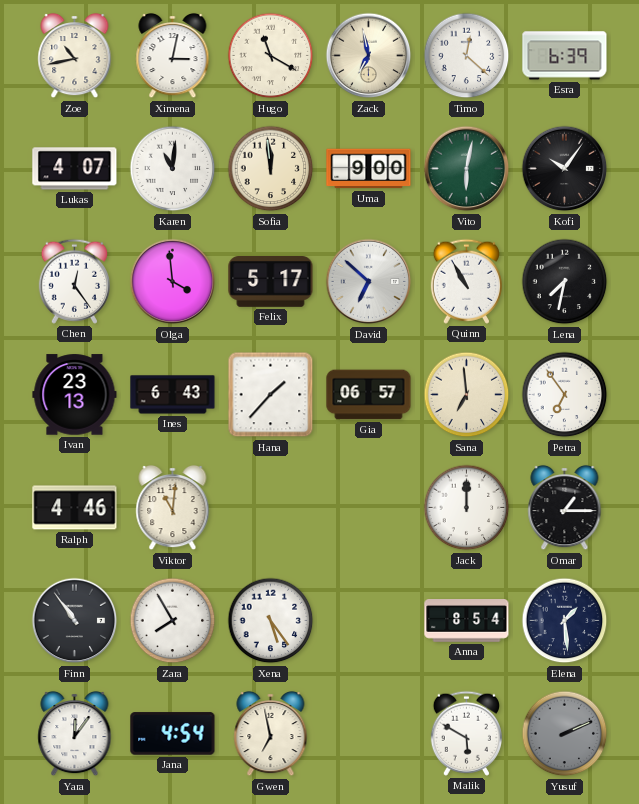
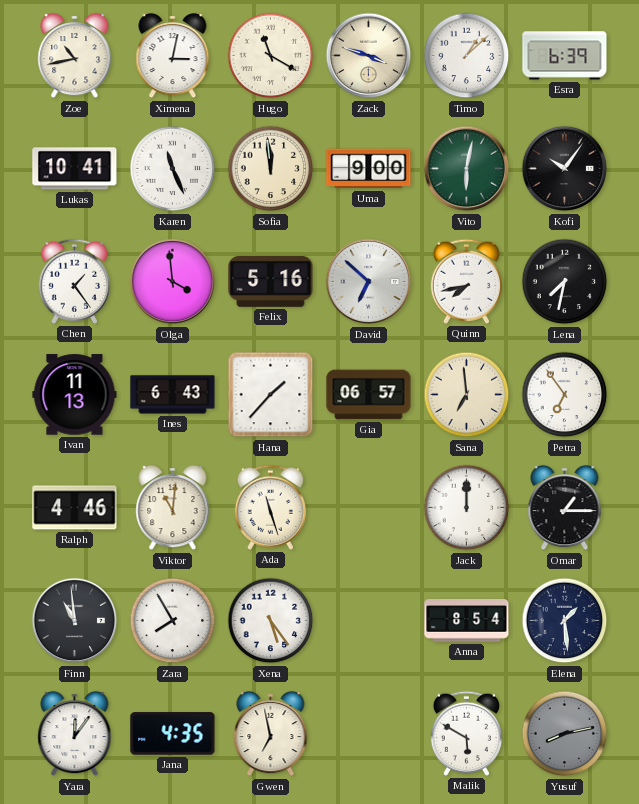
Zack: 6:58 -> 3:48
Timo: 12:22 -> 1:08
Lukas: 4:07 -> 10:41
Karen: 11:01 -> 11:26
Chen: 12:24 -> 1:24
Felix: 5:17 -> 5:16
Quinn: 10:55 -> 7:43
Ivan: 23:13 -> 11:13
Ada: none -> 11:27
Finn: 10:54 -> 10:59
Jana: 4:54 -> 4:35
Yusuf: 2:11 -> 8:13
